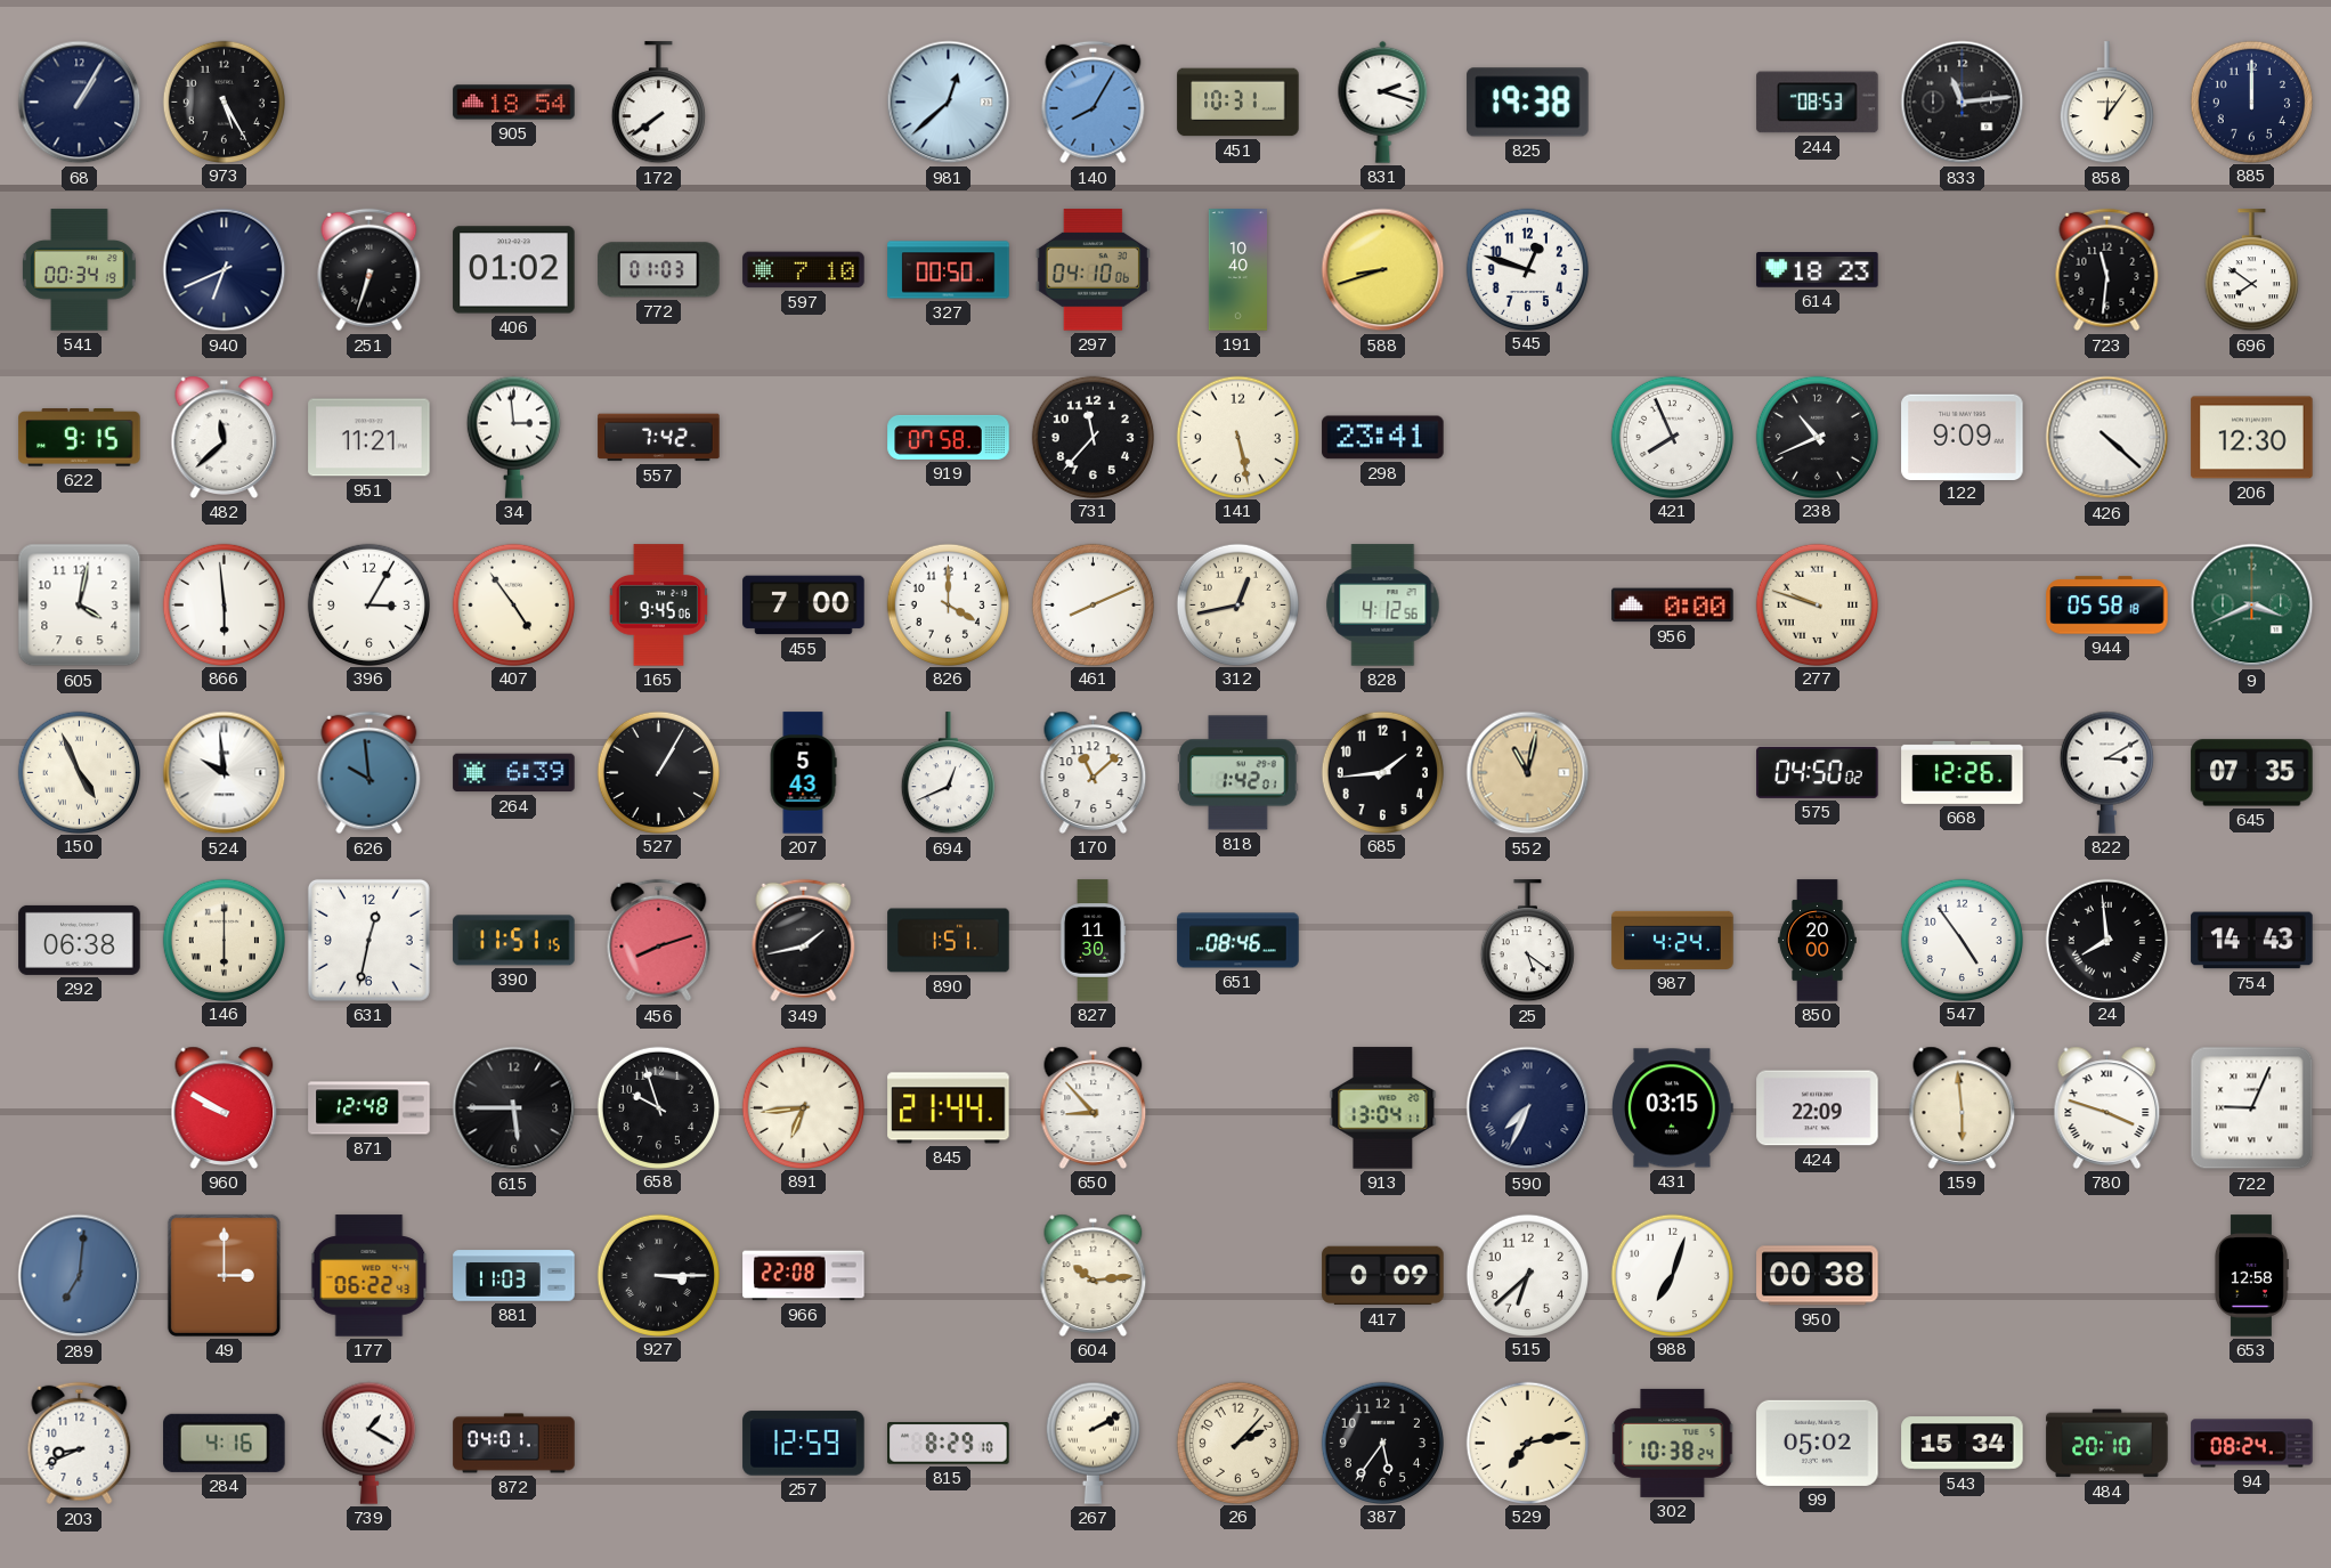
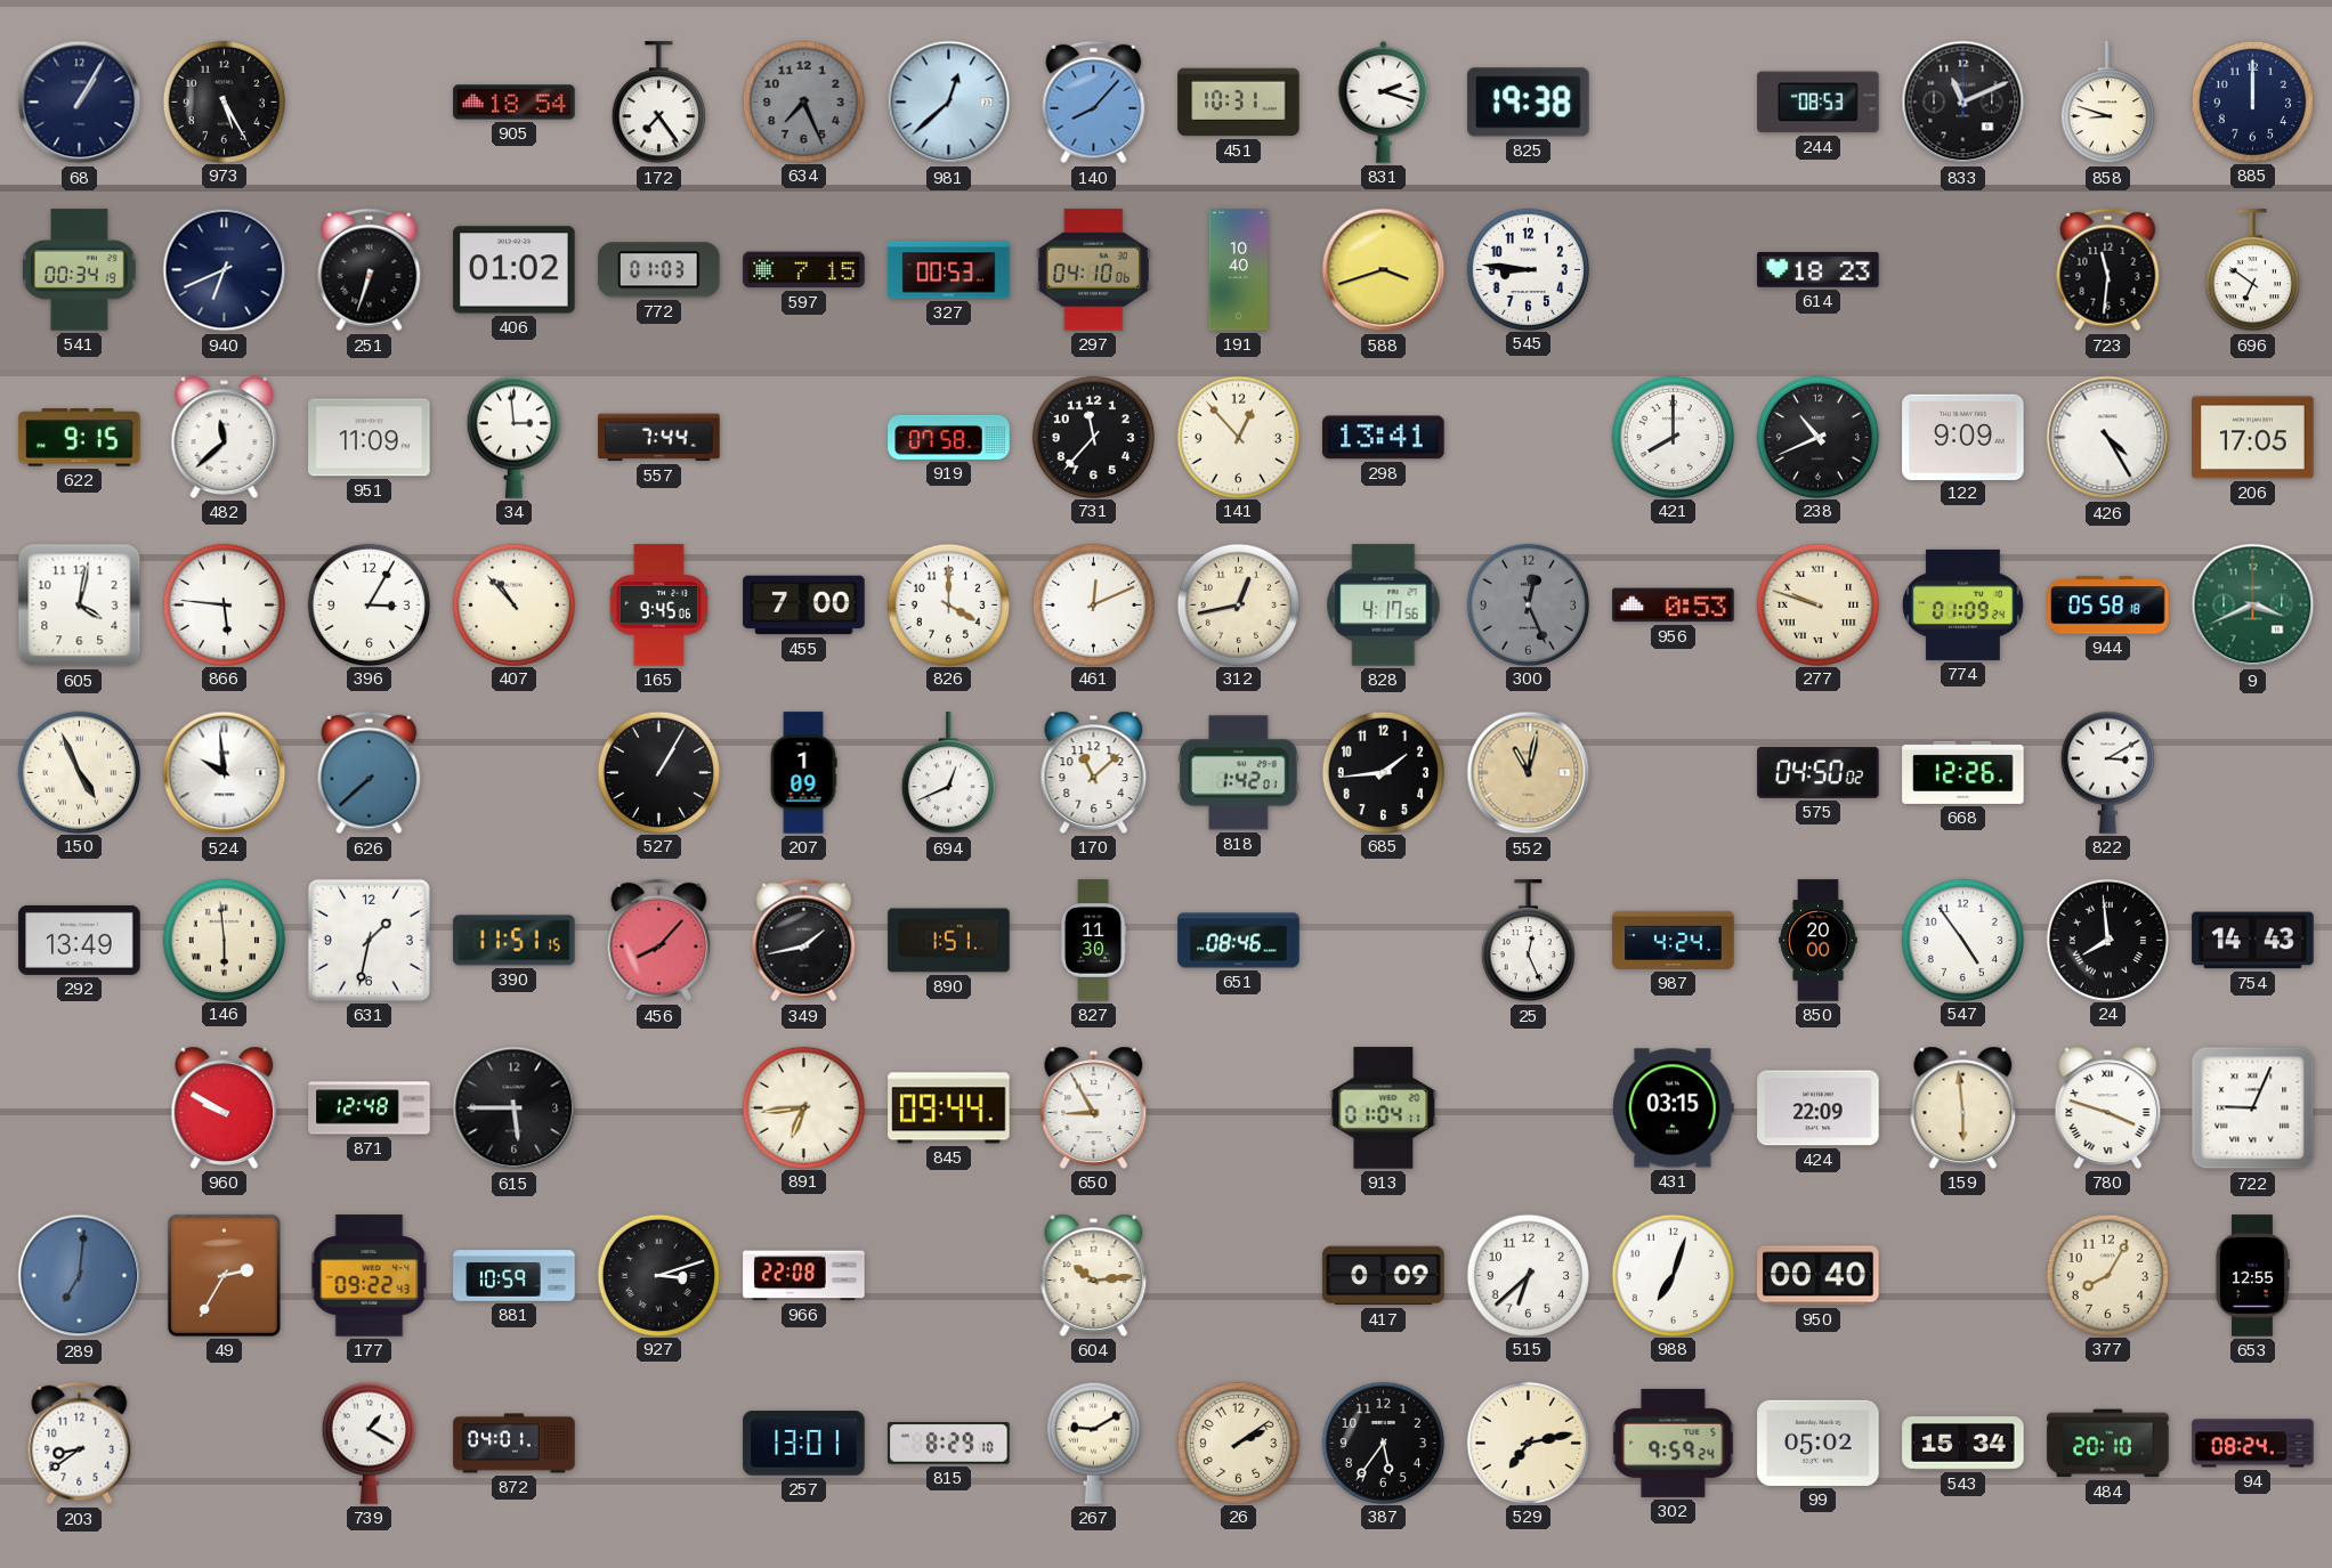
172: 7:39 -> 7:24
634: none -> 7:26
140: 8:05 -> 8:07
833: 11:14 -> 11:11
858: 12:06 -> 8:48
597: 7:10 -> 7:15
327: 00:50 -> 00:53
588: 8:42 -> 3:42
545: 12:48 -> 8:46
696: 7:51 -> 6:51
951: 11:21 -> 11:09
557: 7:42 -> 7:44
141: 5:28 -> 12:53
298: 23:41 -> 13:41
421: 7:56 -> 8:00
426: 4:22 -> 4:25
206: 12:30 -> 17:05
866: 5:59 -> 5:46
407: 4:54 -> 10:53
461: 8:11 -> 12:11
828: 4:12 -> 4:17
300: none -> 12:26
956: 0:00 -> 0:53
774: none -> 01:09
626: 9:59 -> 7:38
264: 6:39 -> none
207: 5:43 -> 1:09
645: 07:35 -> none
292: 06:38 -> 13:49
146: 6:00 -> 5:59
631: 12:32 -> 1:32
456: 8:12 -> 8:07
25: 5:21 -> 12:26
658: 9:57 -> none
845: 21:44 -> 09:44
650: 8:53 -> 8:55
913: 13:04 -> 01:04
590: 7:34 -> none
49: 3:00 -> 2:35
177: 06:22 -> 09:22
881: 11:03 -> 10:59
927: 3:15 -> 3:12
950: 00:38 -> 00:40
377: none -> 8:05
653: 12:58 -> 12:55
203: 8:41 -> 8:39
284: 4:16 -> none
257: 12:59 -> 13:01
267: 2:10 -> 9:10
26: 2:07 -> 2:09
302: 10:38 -> 9:59
